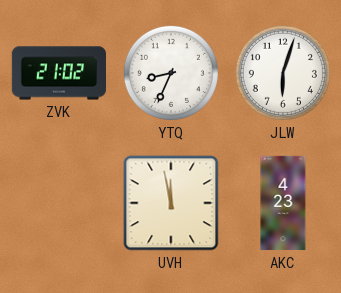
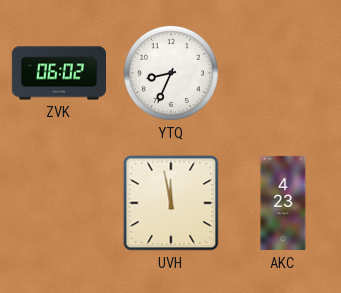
ZVK: 21:02 -> 06:02
JLW: 6:03 -> none
